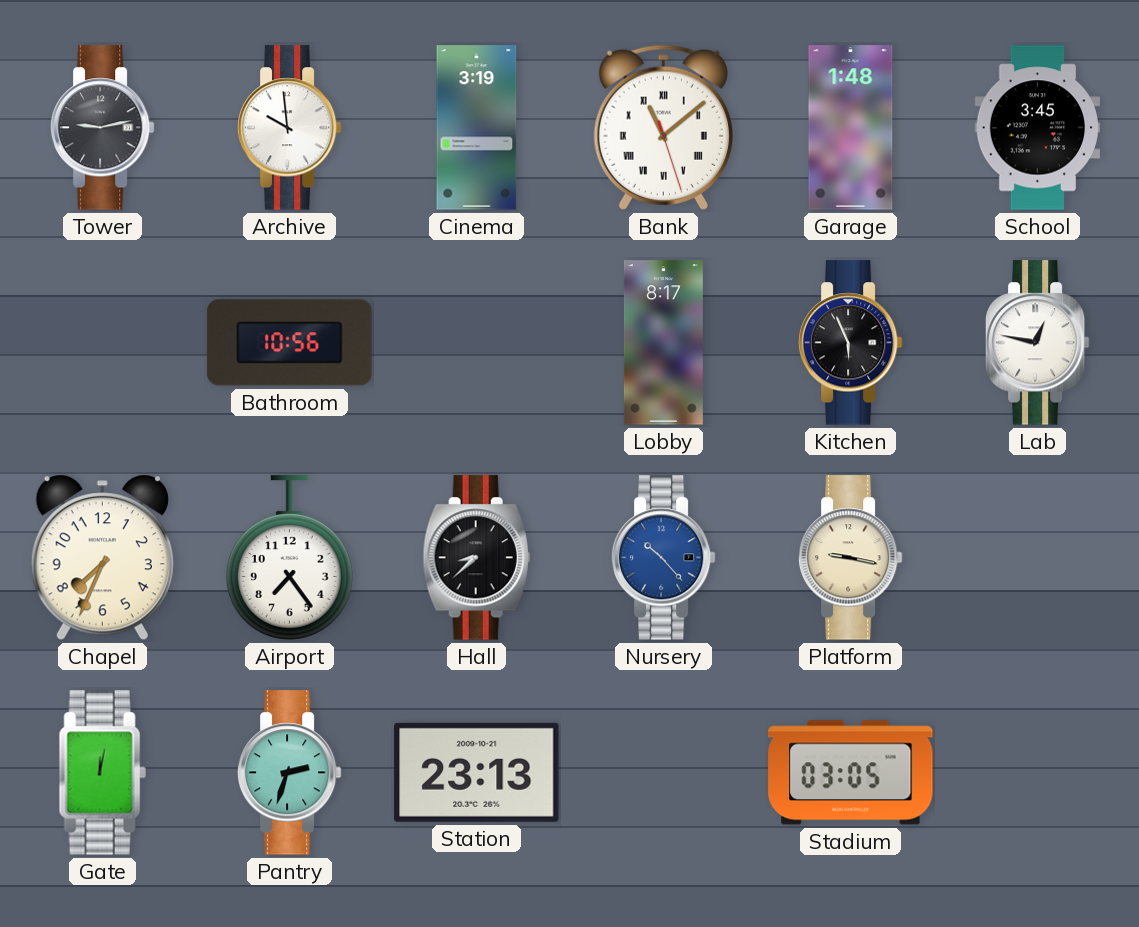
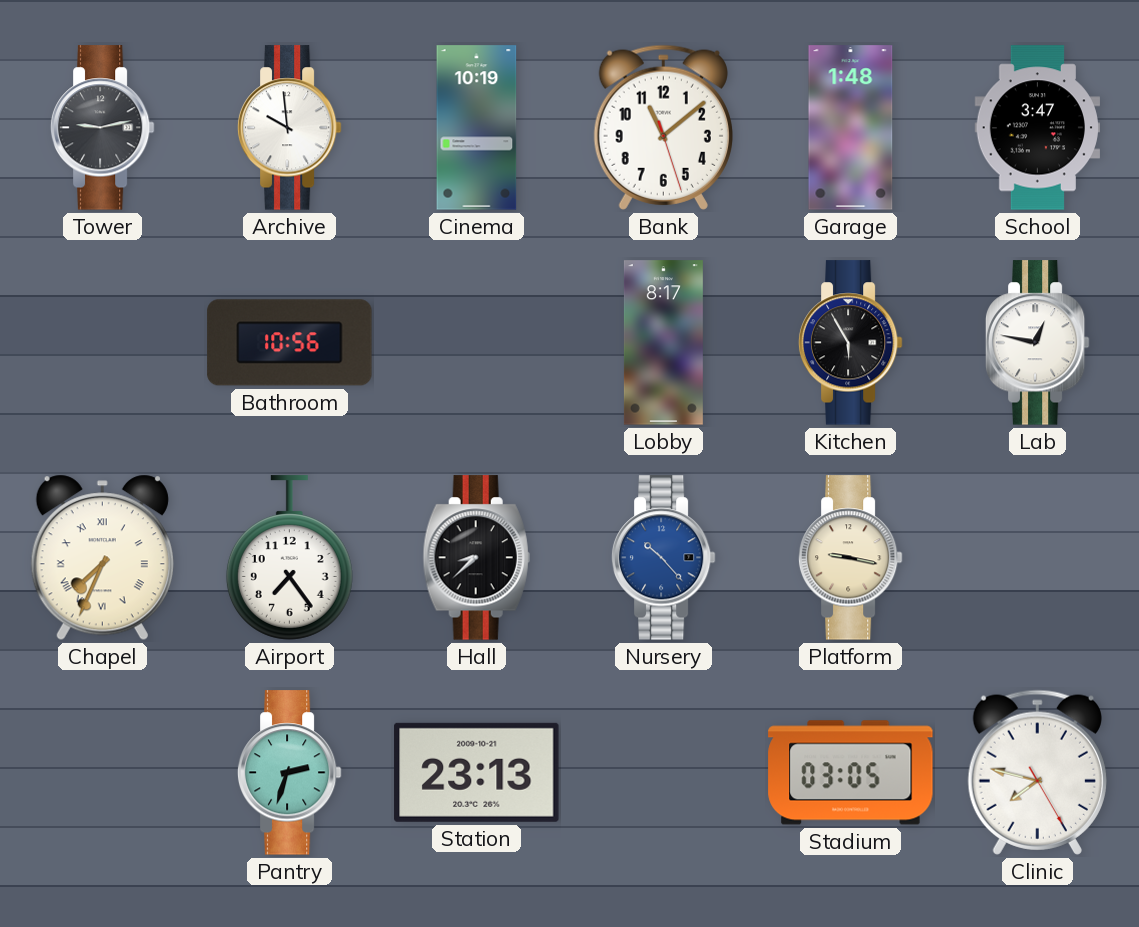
Cinema: 3:19 -> 10:19
Bank numerals: Roman -> Arabic
School: 3:45 -> 3:47
Kitchen: 5:56 -> 5:55
Chapel numerals: Arabic -> Roman
Gate: 12:02 -> none
Clinic: none -> 7:47
